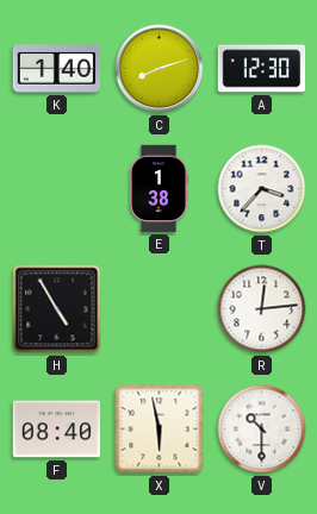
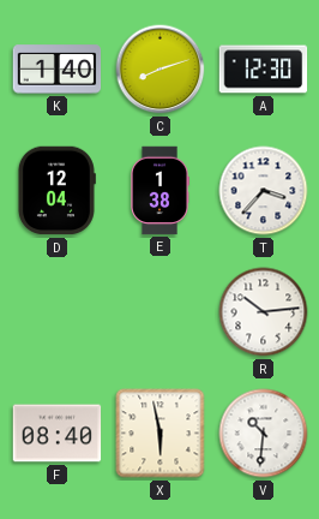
D: none -> 12:04
H: 4:55 -> none
R: 12:14 -> 10:14
V: 10:30 -> 10:31
